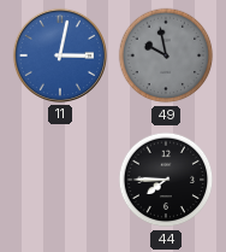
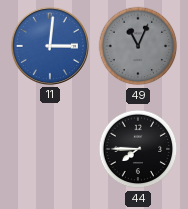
11: 3:02 -> 3:01
49: 9:58 -> 11:04
